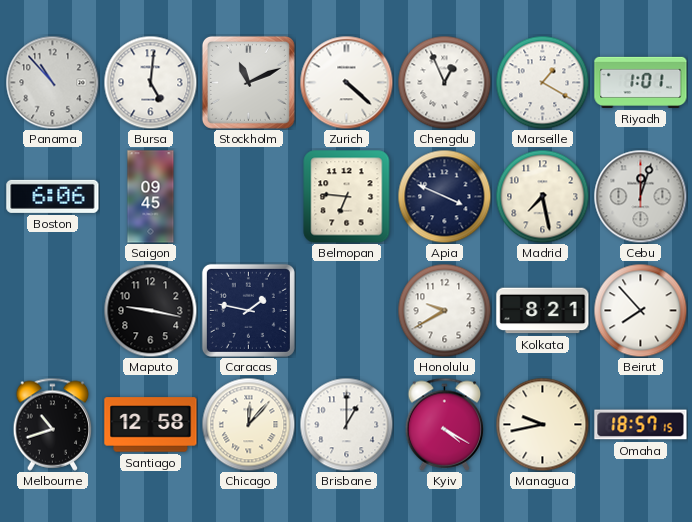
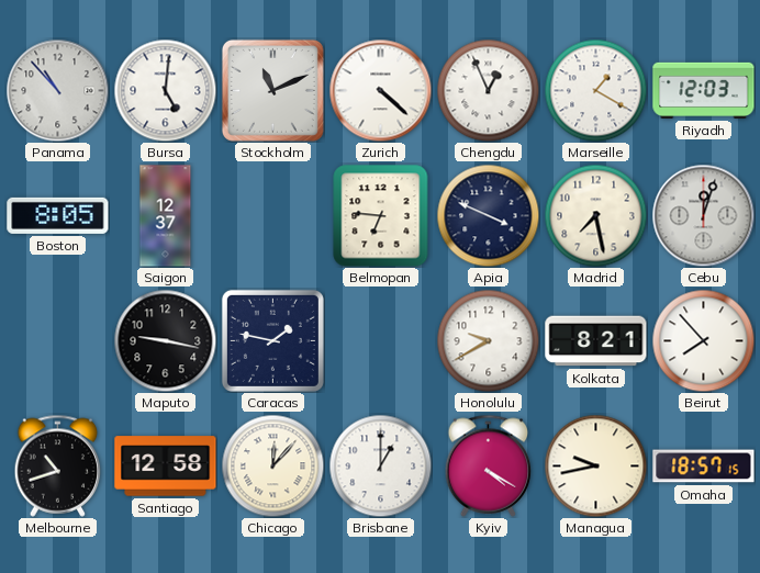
Riyadh: 1:01 -> 12:03
Boston: 6:06 -> 8:05
Saigon: 09:45 -> 12:37
